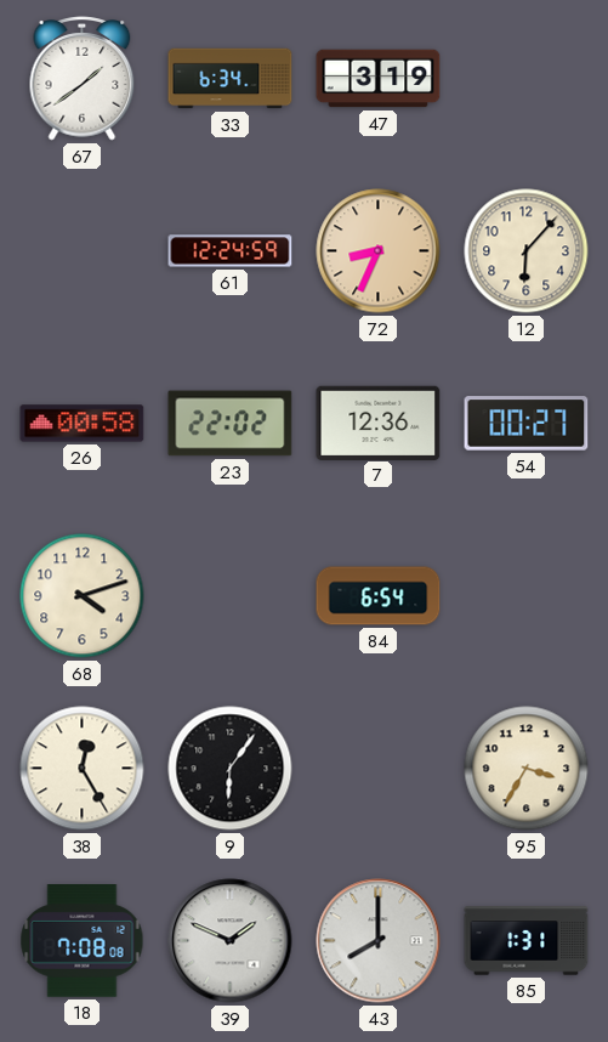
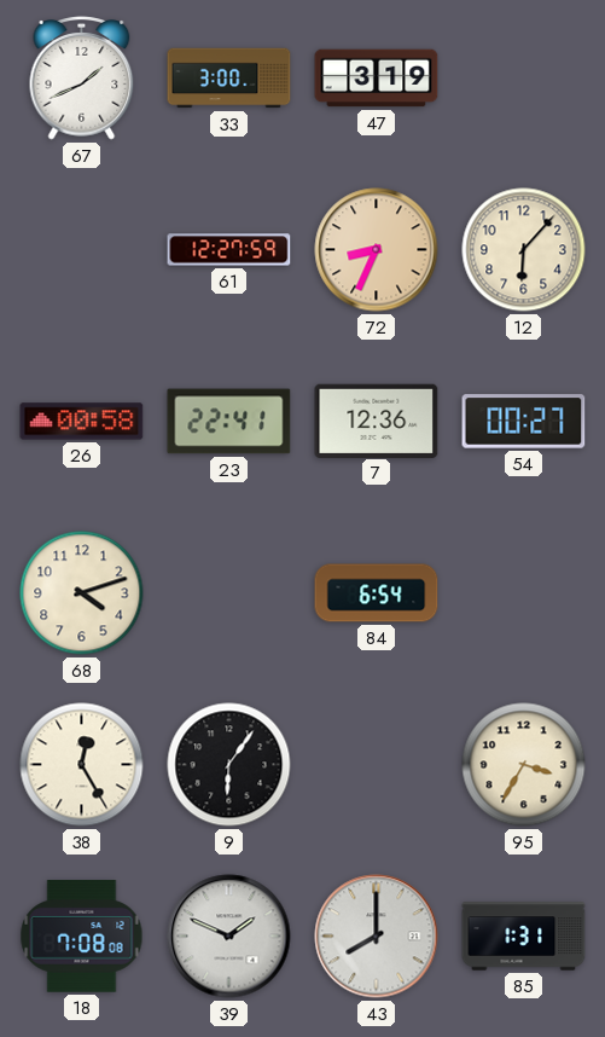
67: 1:39 -> 1:41
33: 6:34 -> 3:00
61: 12:24 -> 12:27
23: 22:02 -> 22:41
